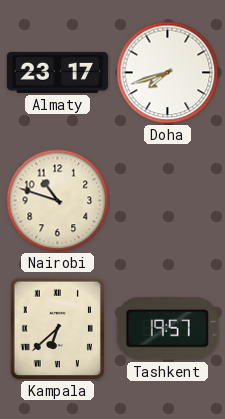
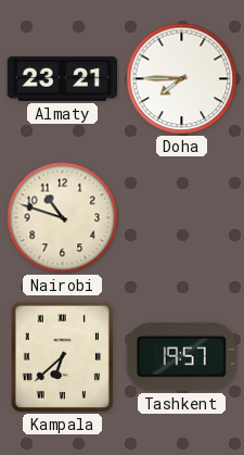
Almaty: 23:17 -> 23:21
Doha: 7:42 -> 7:45
